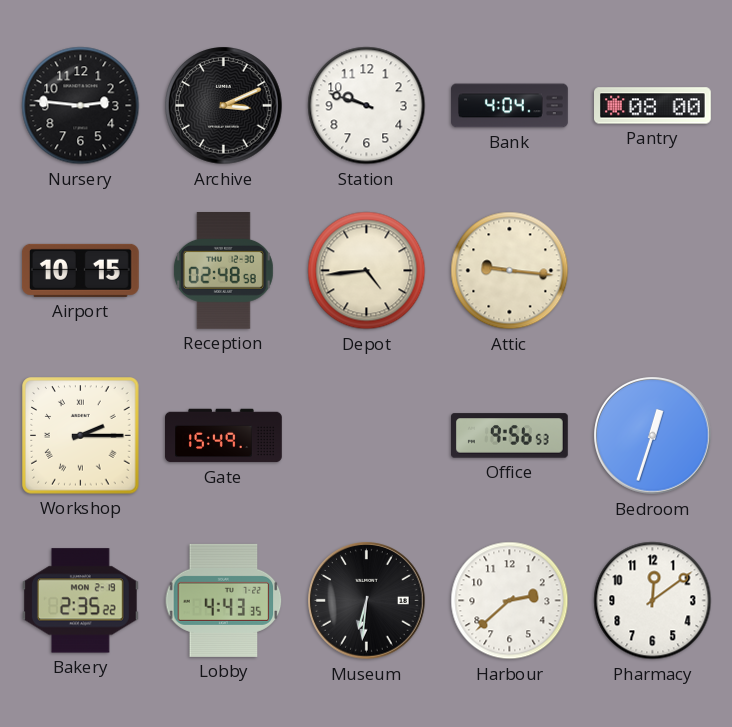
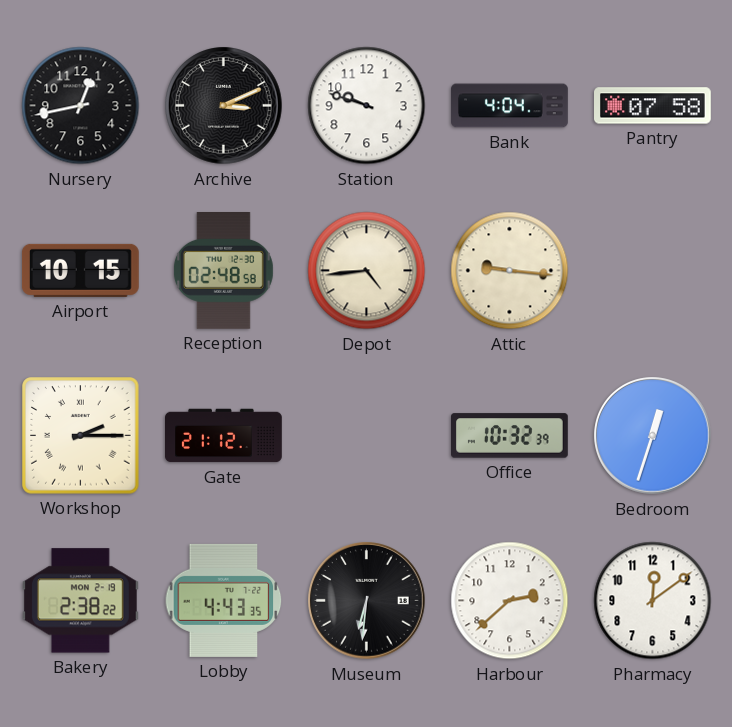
Nursery: 2:46 -> 12:43
Pantry: 08:00 -> 07:58
Gate: 15:49 -> 21:12
Office: 9:56 -> 10:32
Bakery: 2:35 -> 2:38
